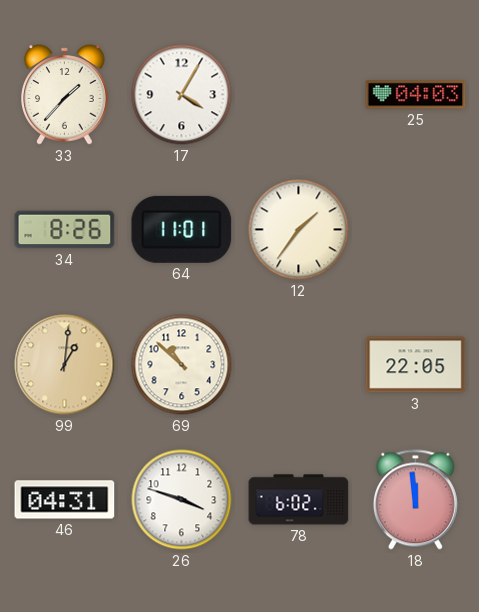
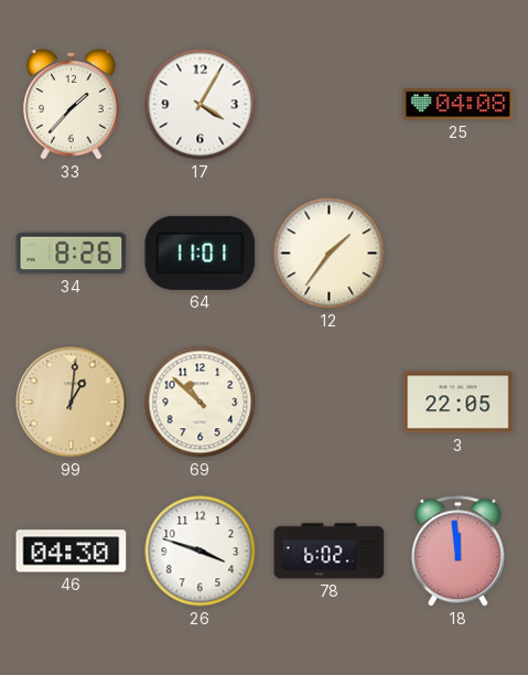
25: 04:03 -> 04:08
46: 04:31 -> 04:30
